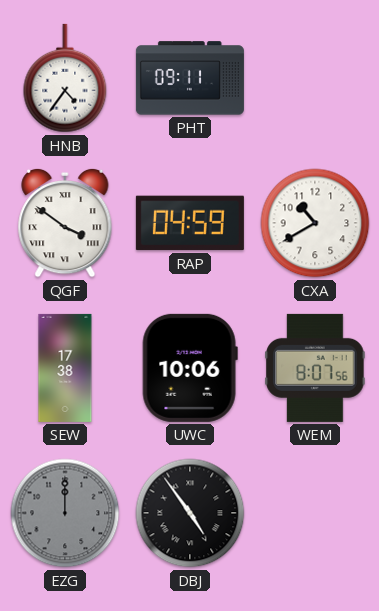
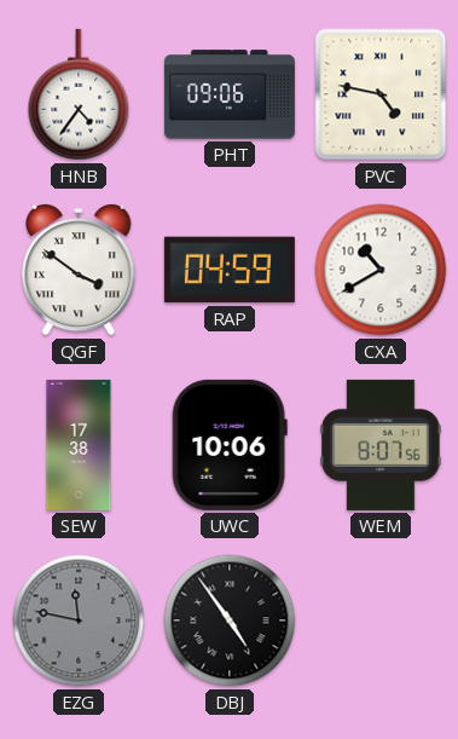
PHT: 09:11 -> 09:06
PVC: none -> 4:47
EZG: 12:00 -> 11:47
